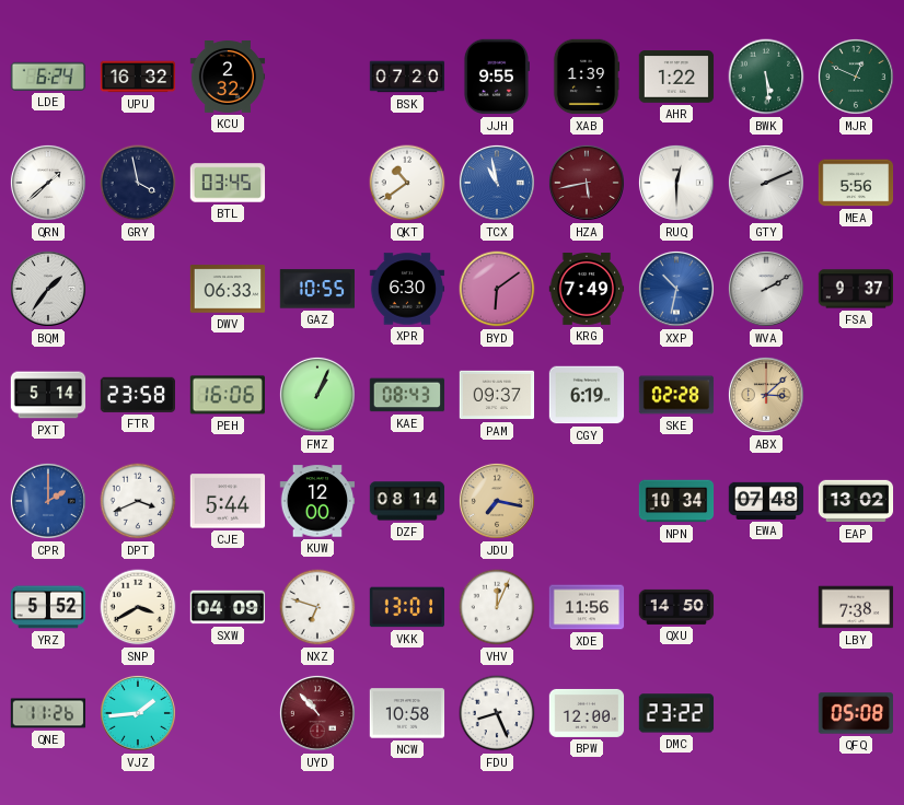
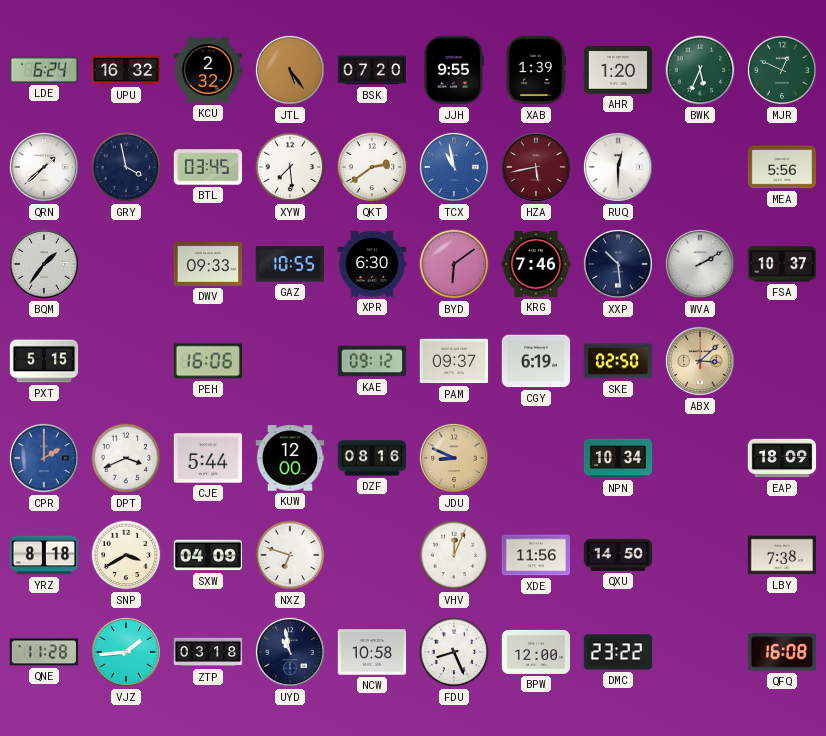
JTL: none -> 5:24
AHR: 1:22 -> 1:20
BWK: 5:29 -> 5:34
XYW: none -> 7:29
QKT: 10:39 -> 2:39
GTY: 2:11 -> none
DWV: 06:33 -> 09:33
KRG: 7:49 -> 7:46
XXP: 10:32 -> 10:29
XXP dial: blue -> navy
FSA: 9:37 -> 10:37
PXT: 5:14 -> 5:15
FTR: 23:58 -> none
FMZ: 1:04 -> none
KAE: 08:43 -> 09:12
SKE: 02:28 -> 02:50
DZF: 08:14 -> 08:16
JDU: 7:17 -> 8:49
EWA: 07:48 -> none
EAP: 13:02 -> 18:09
YRZ: 5:52 -> 8:18
VKK: 13:01 -> none
QNE: 11:26 -> 11:28
ZTP: none -> 03:18
UYD: 10:53 -> 10:58
UYD dial: burgundy -> navy
QFQ: 05:08 -> 16:08
